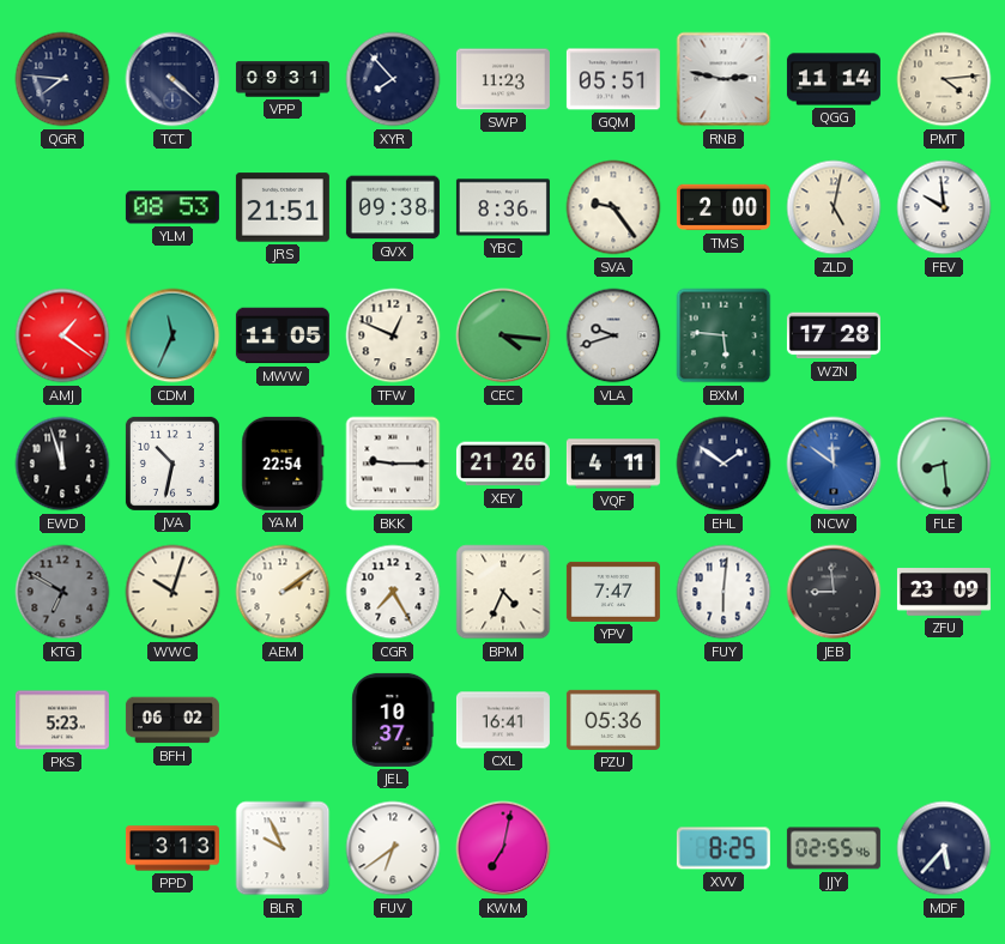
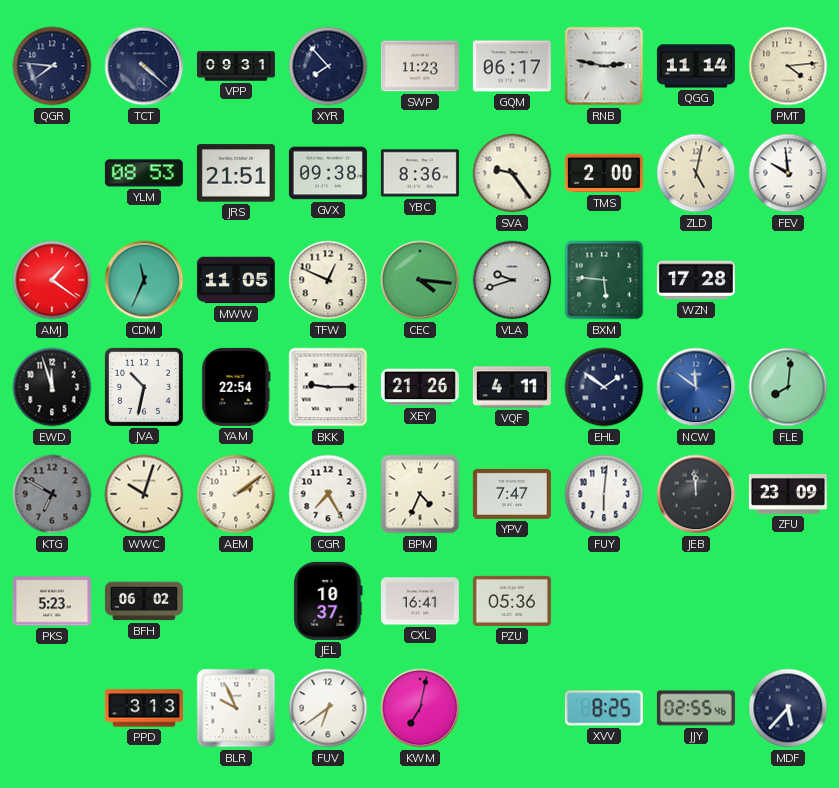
GQM: 05:51 -> 06:17
FLE: 8:29 -> 8:01
JEB: 8:59 -> 11:59
